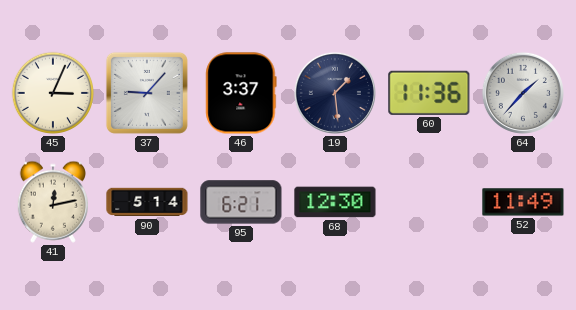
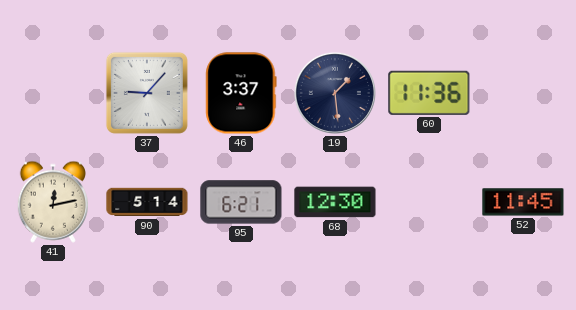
45: 3:04 -> none
64: 1:37 -> none
52: 11:49 -> 11:45
